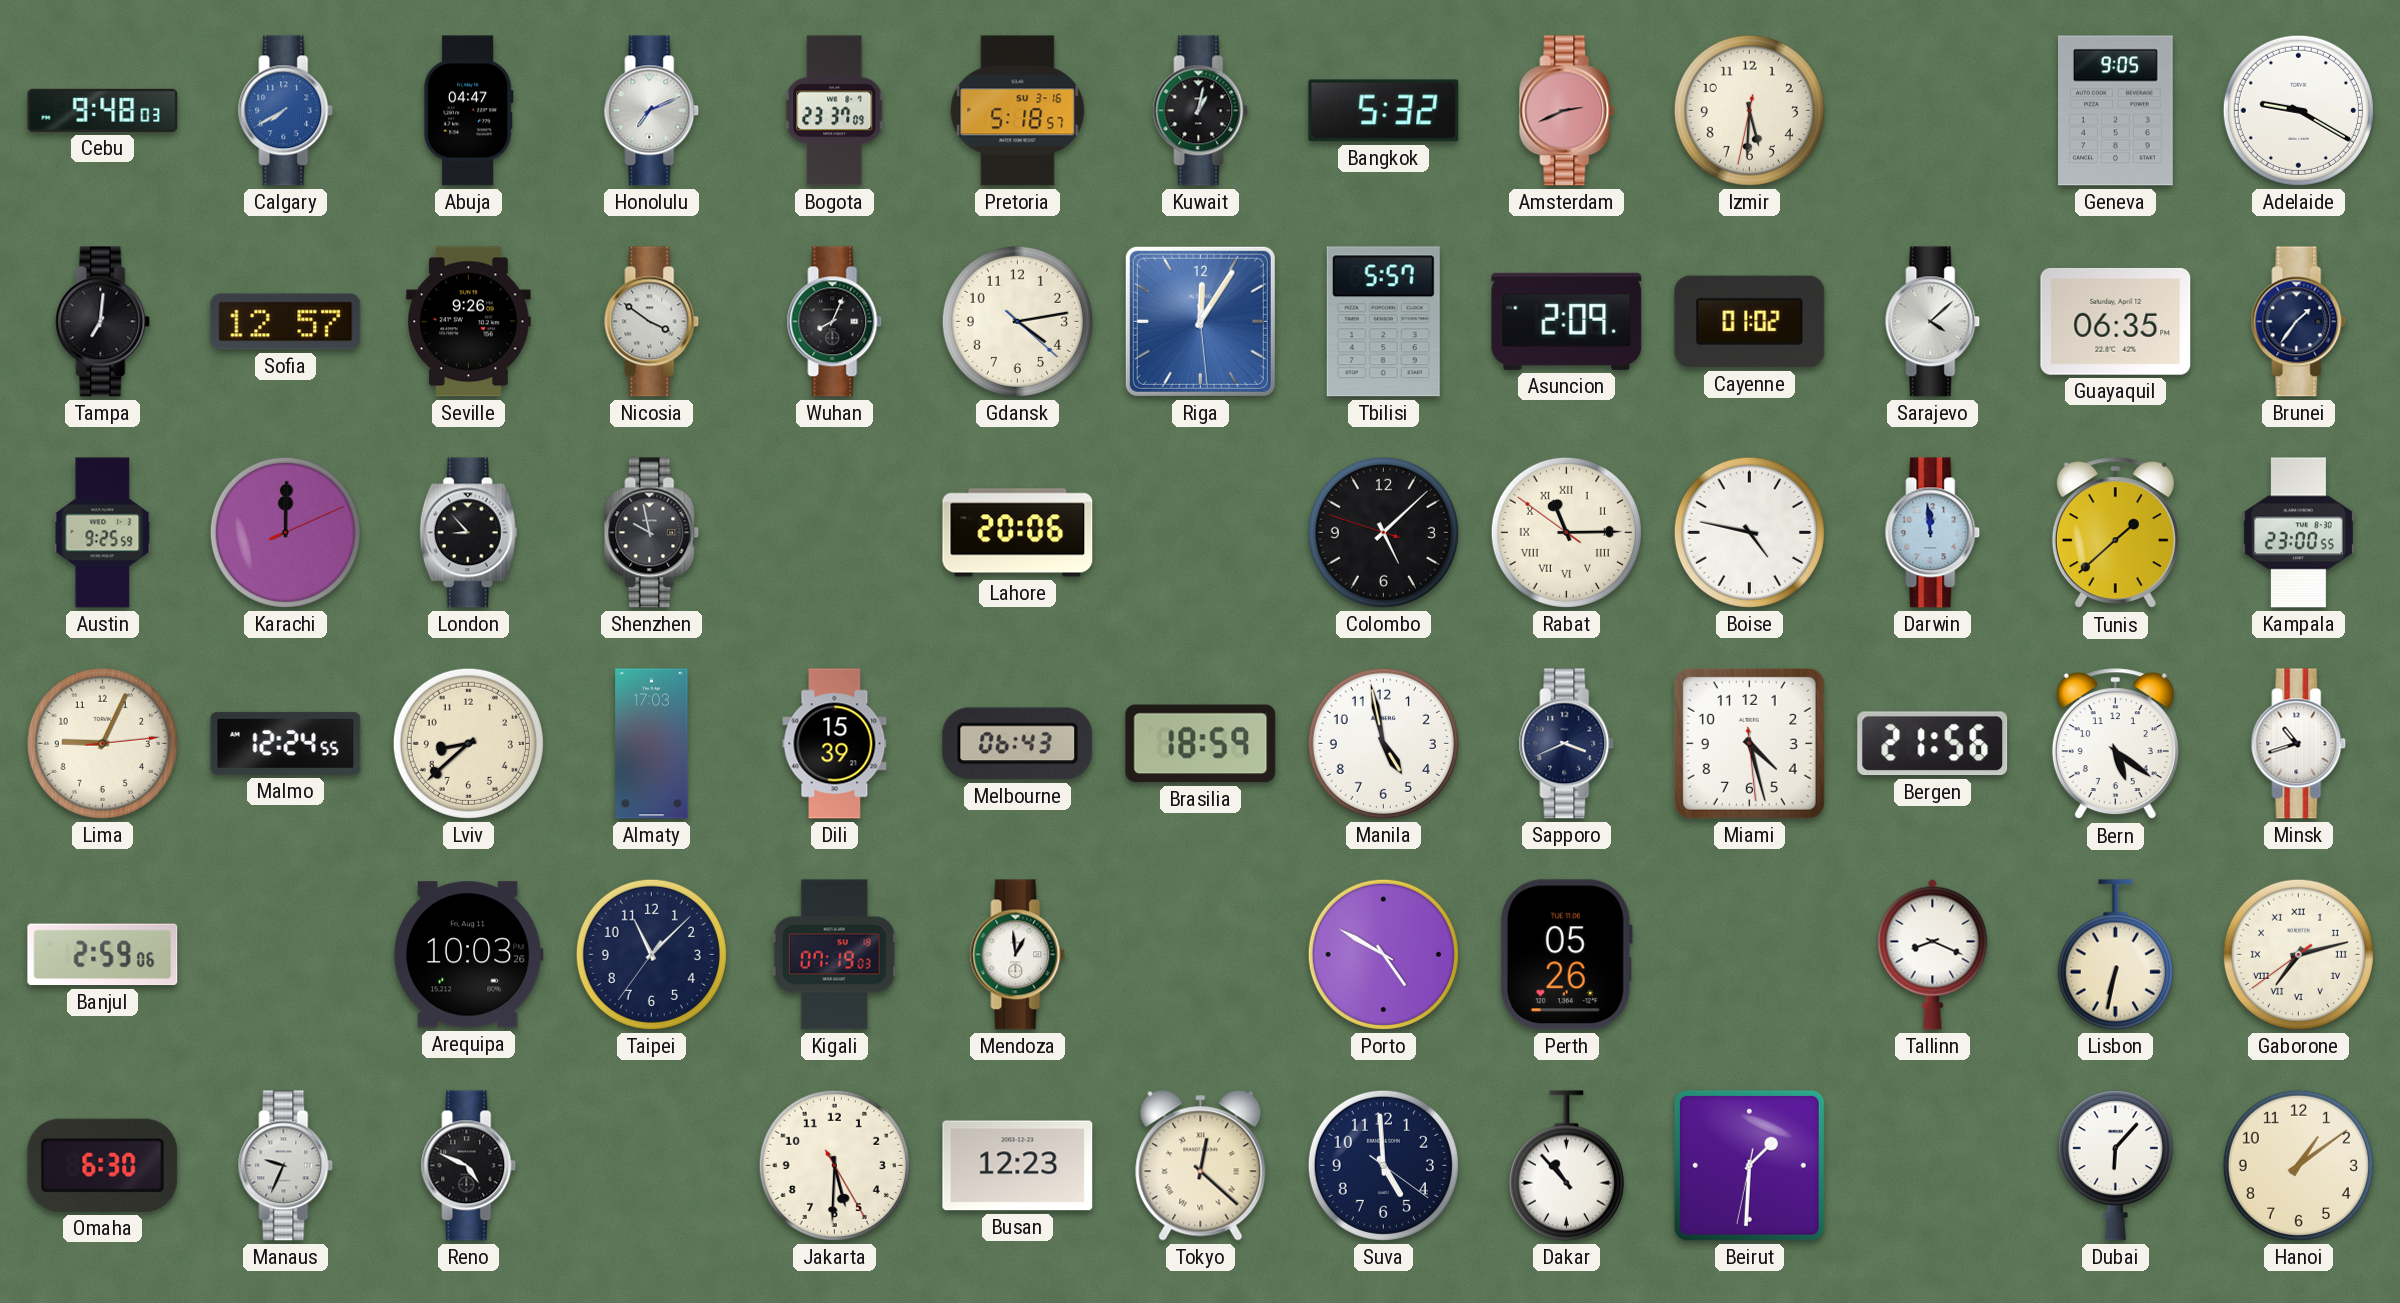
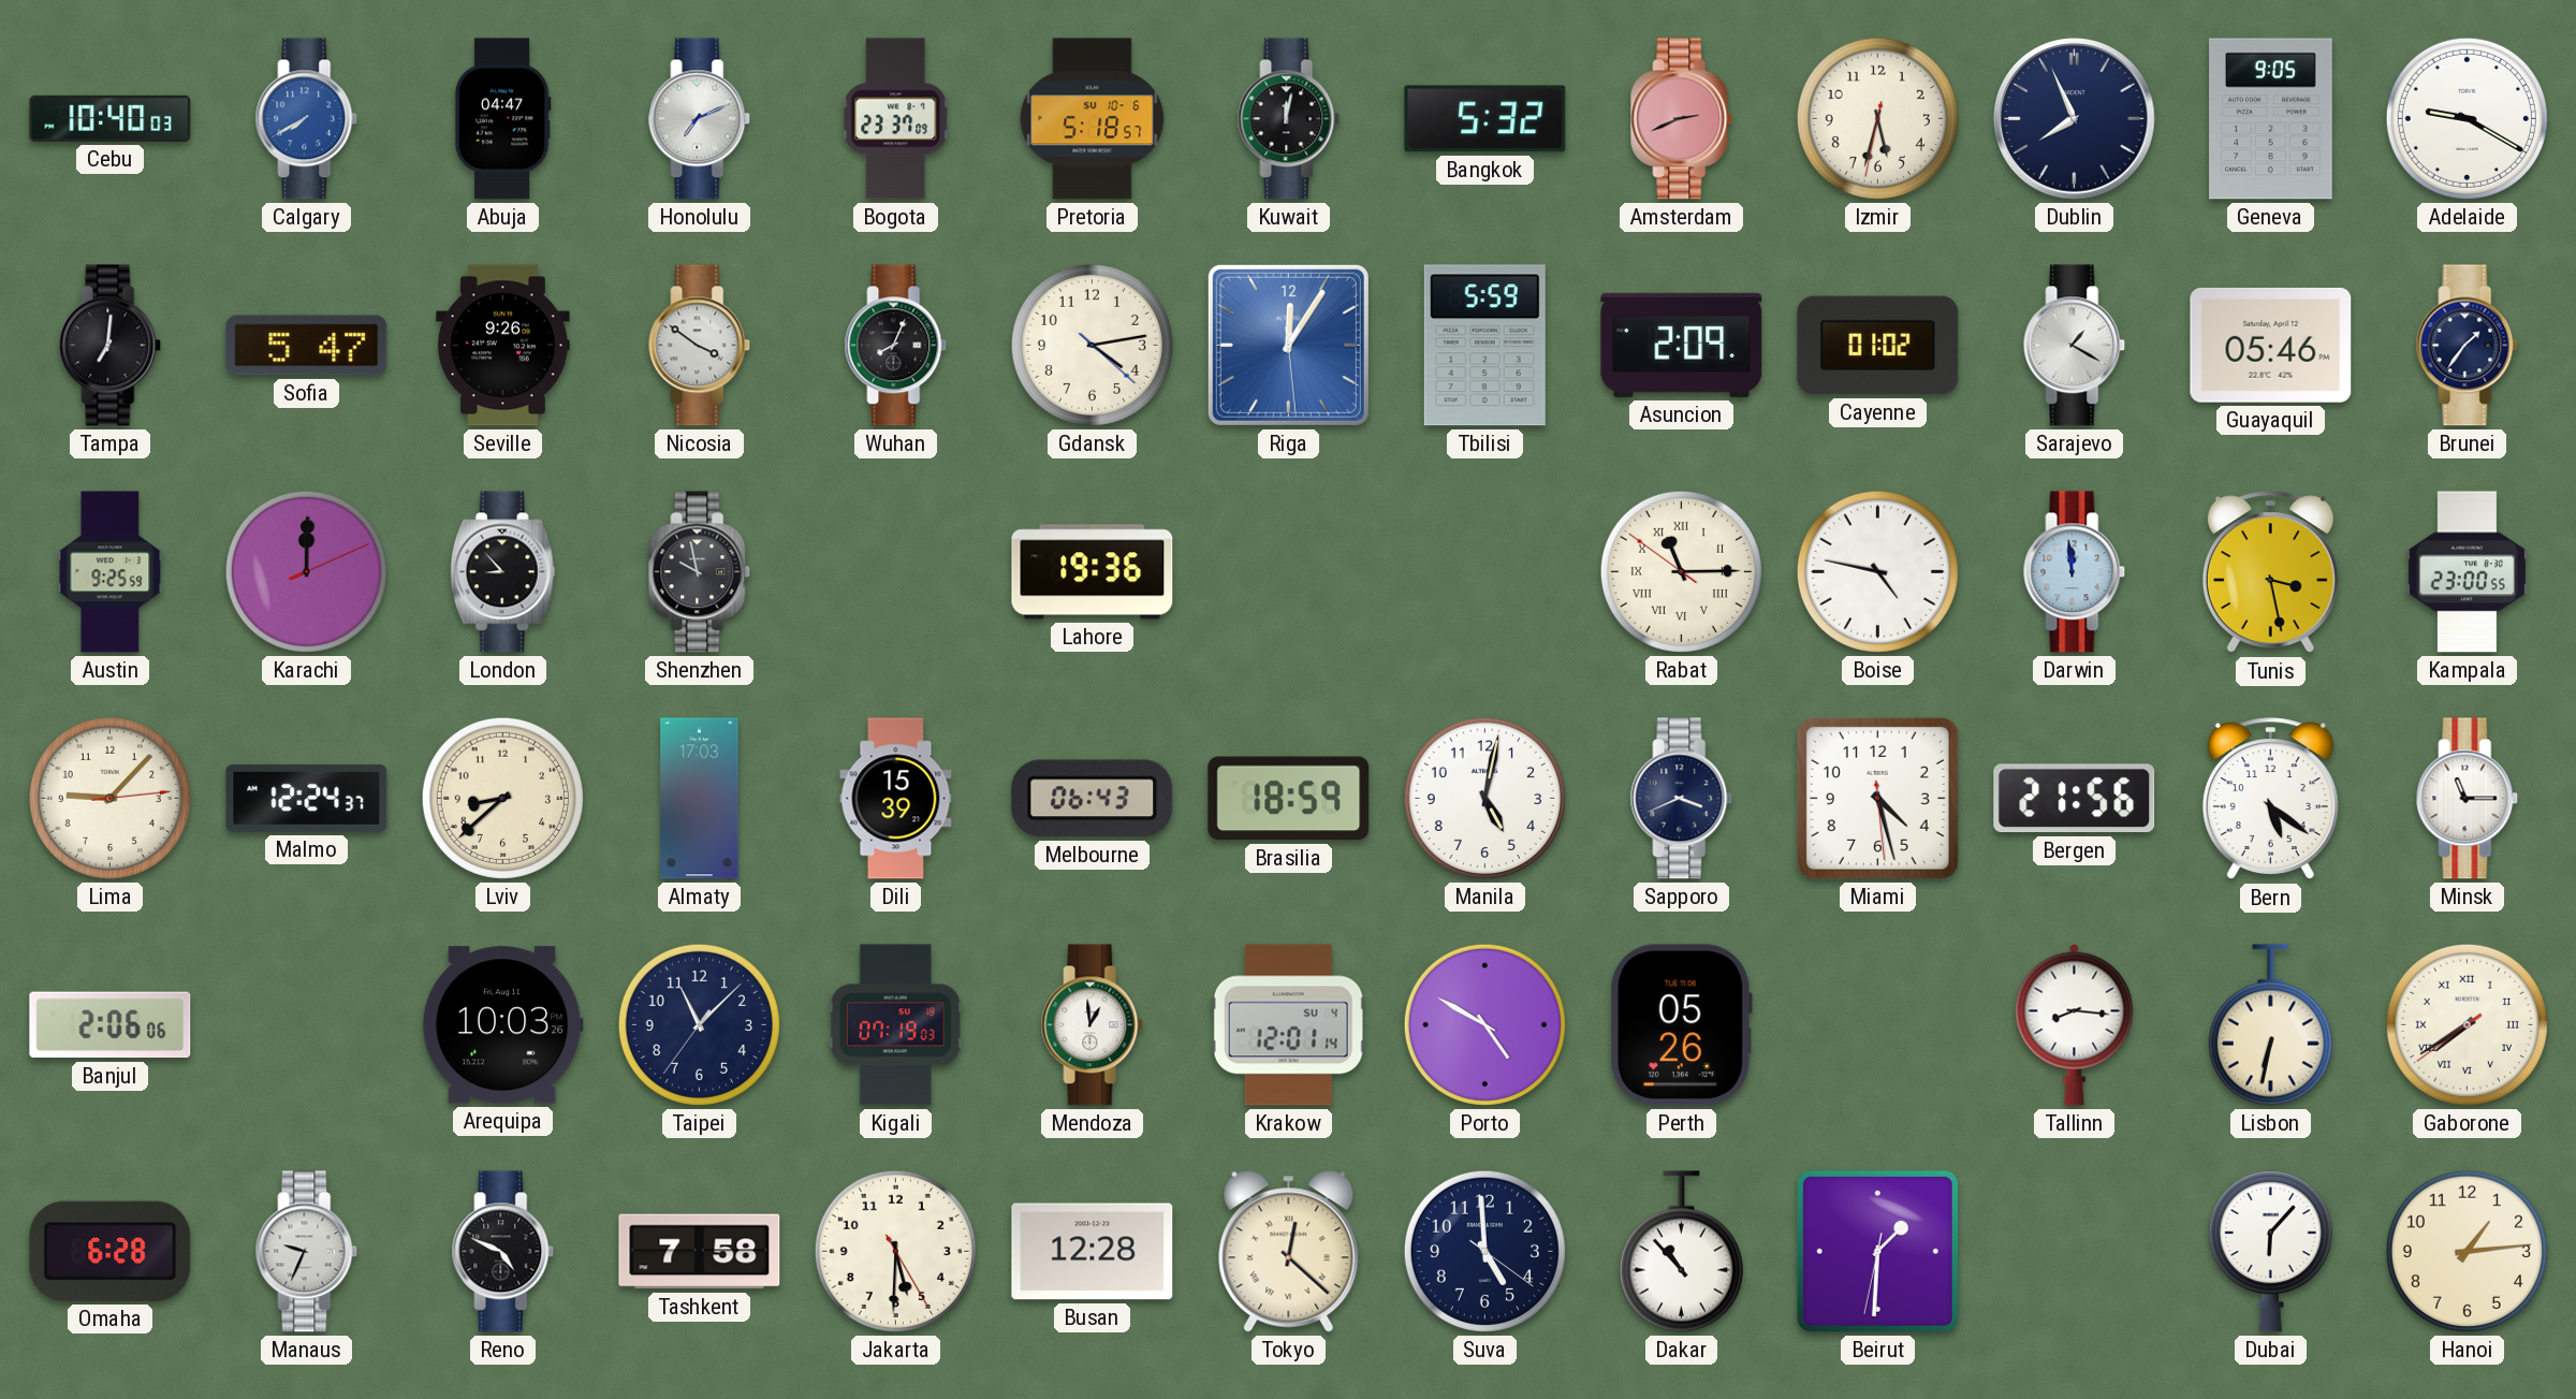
Cebu: 9:48 -> 10:40
Pretoria date: SU 3-16 -> SU 10-6
Kuwait: 1:02 -> 12:02
Izmir: 5:30 -> 5:32
Dublin: none -> 7:56
Sofia: 12:57 -> 5:47
Tbilisi: 5:57 -> 5:59
Sarajevo: 4:08 -> 1:20
Guayaquil: 06:35 -> 05:46
Lahore: 20:06 -> 19:36
Colombo: 5:07 -> none
Tunis: 1:38 -> 3:28
Lima: 9:04 -> 9:07
Malmo: 12:24:55 -> 12:24:37
Manila: 4:58 -> 5:02
Minsk: 10:42 -> 11:15
Banjul: 2:59 -> 2:06
Krakow: none -> 12:01
Tallinn: 8:19 -> 8:16
Gaborone: 7:12 -> 7:39
Omaha: 6:30 -> 6:28
Tashkent: none -> 7:58
Busan: 12:23 -> 12:28
Hanoi: 1:09 -> 1:14
